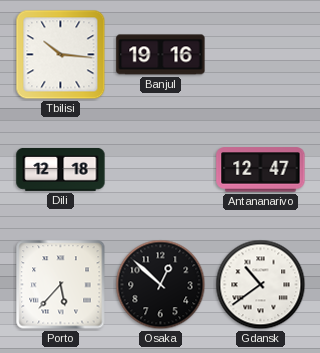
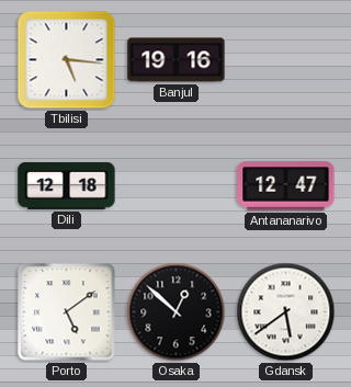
Tbilisi: 10:16 -> 5:16
Porto: 5:37 -> 5:09
Gdansk: 10:39 -> 5:39
